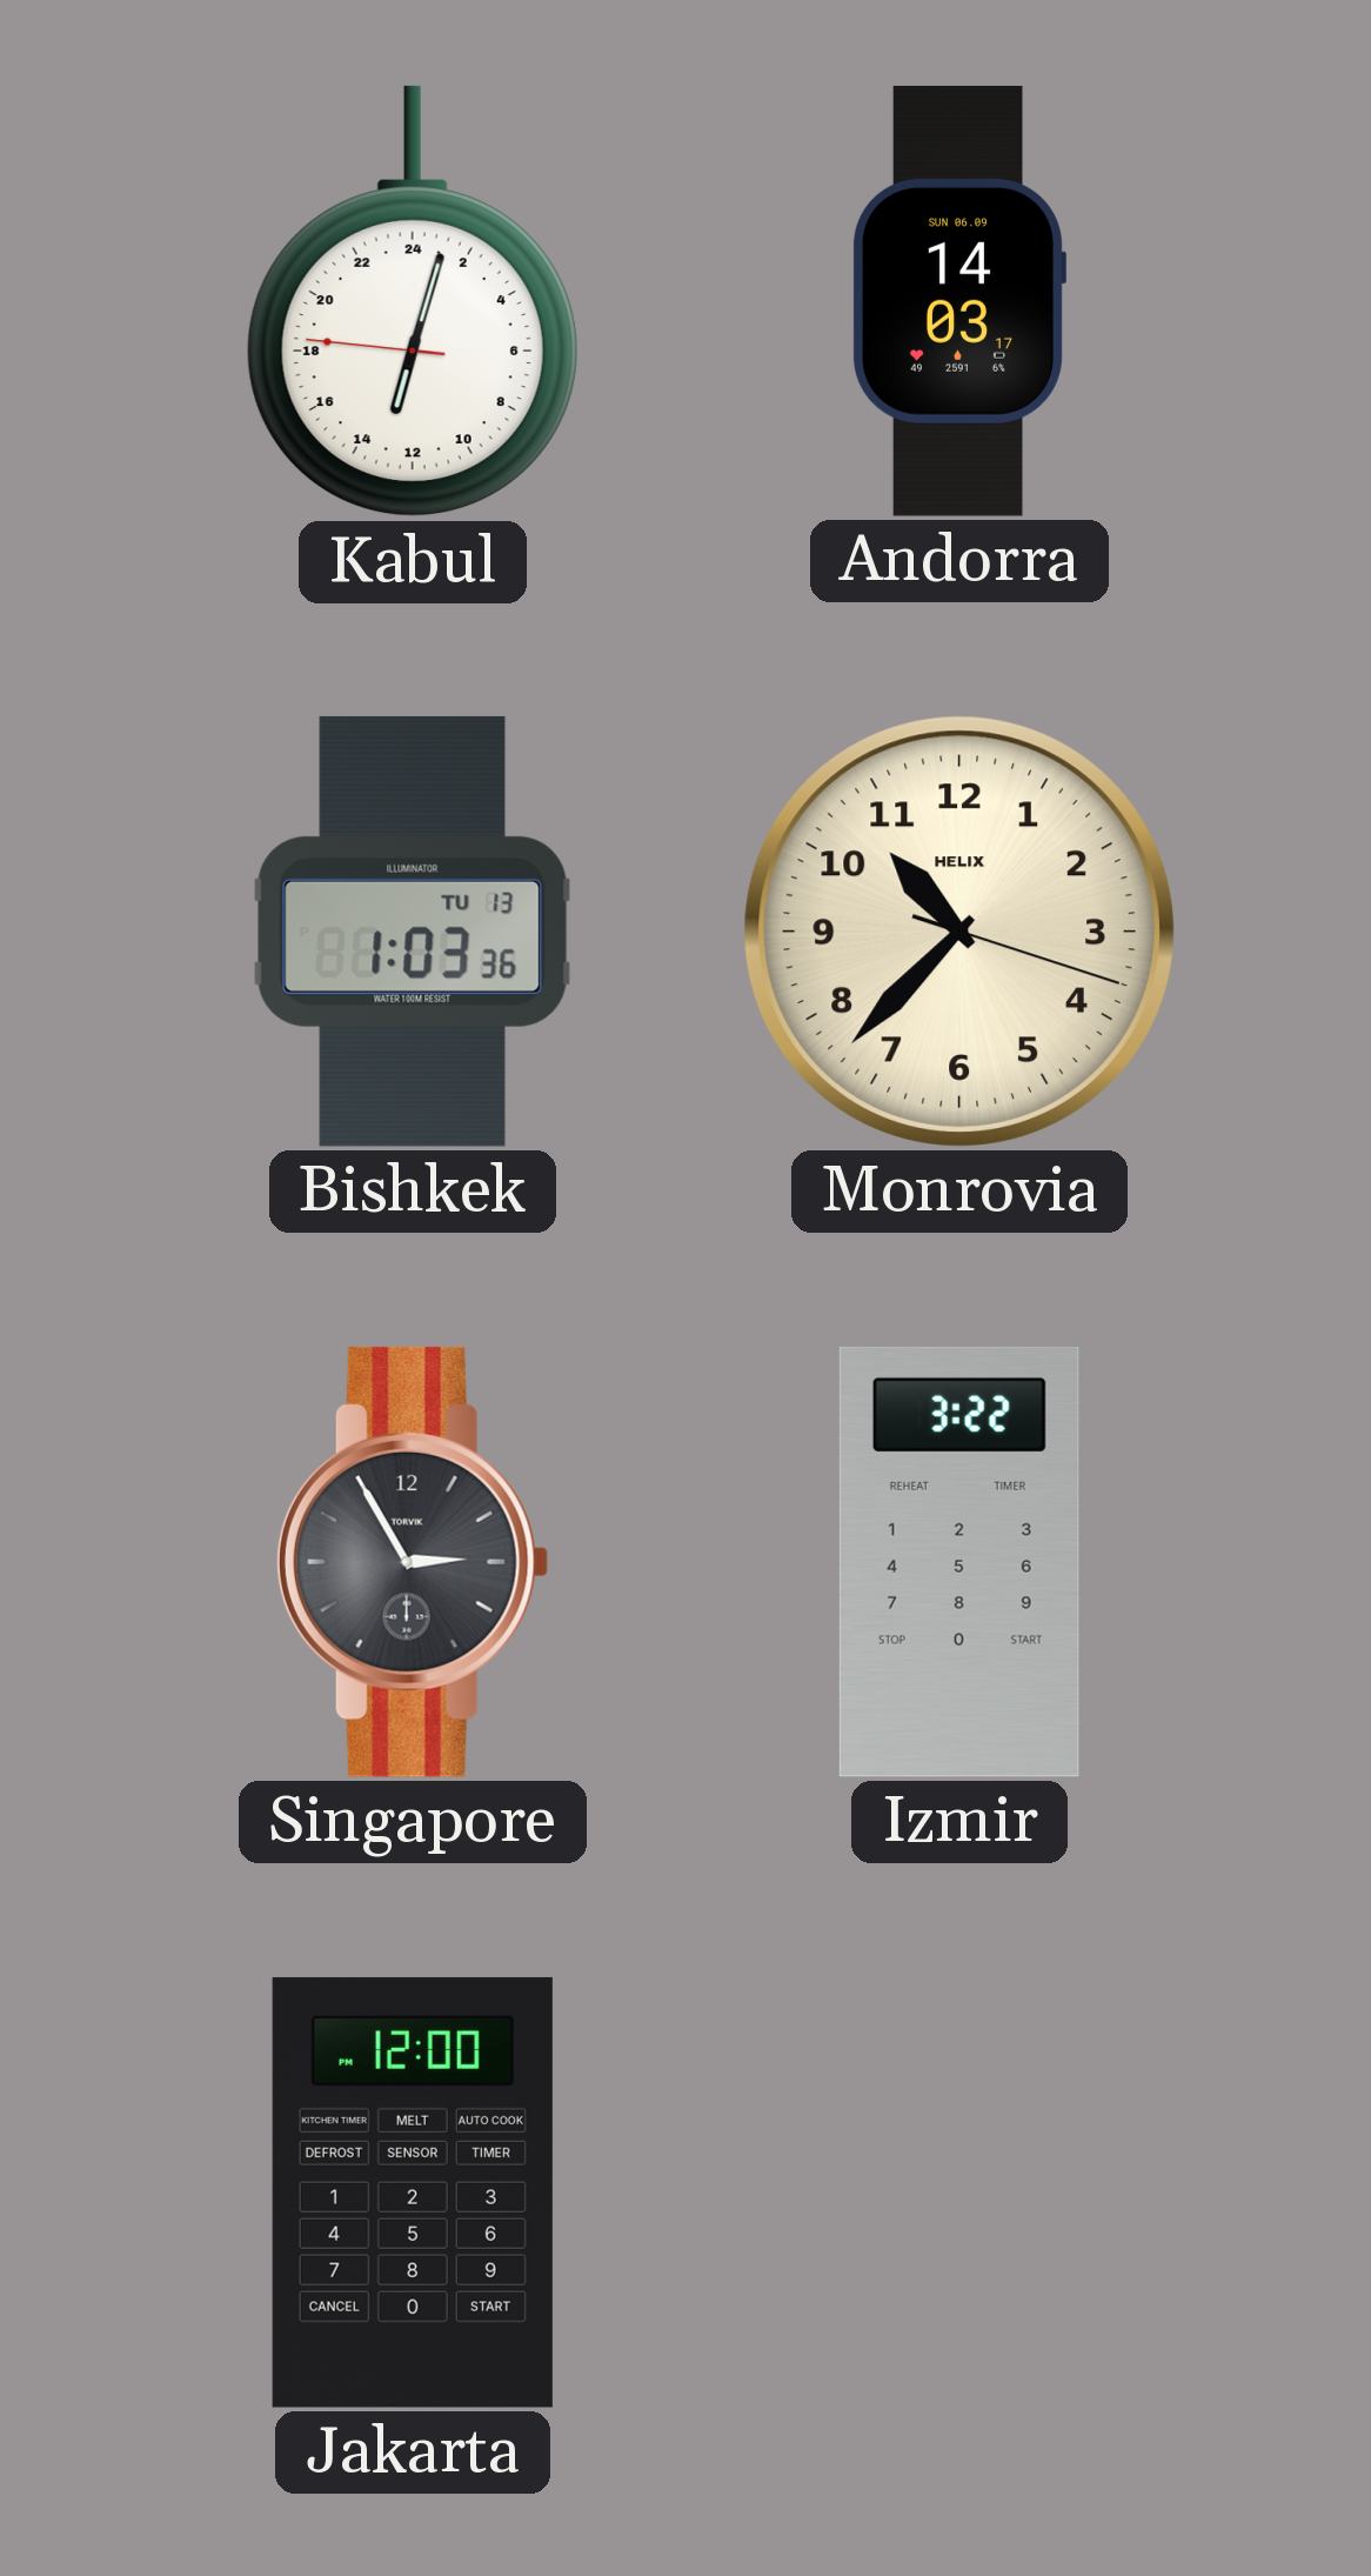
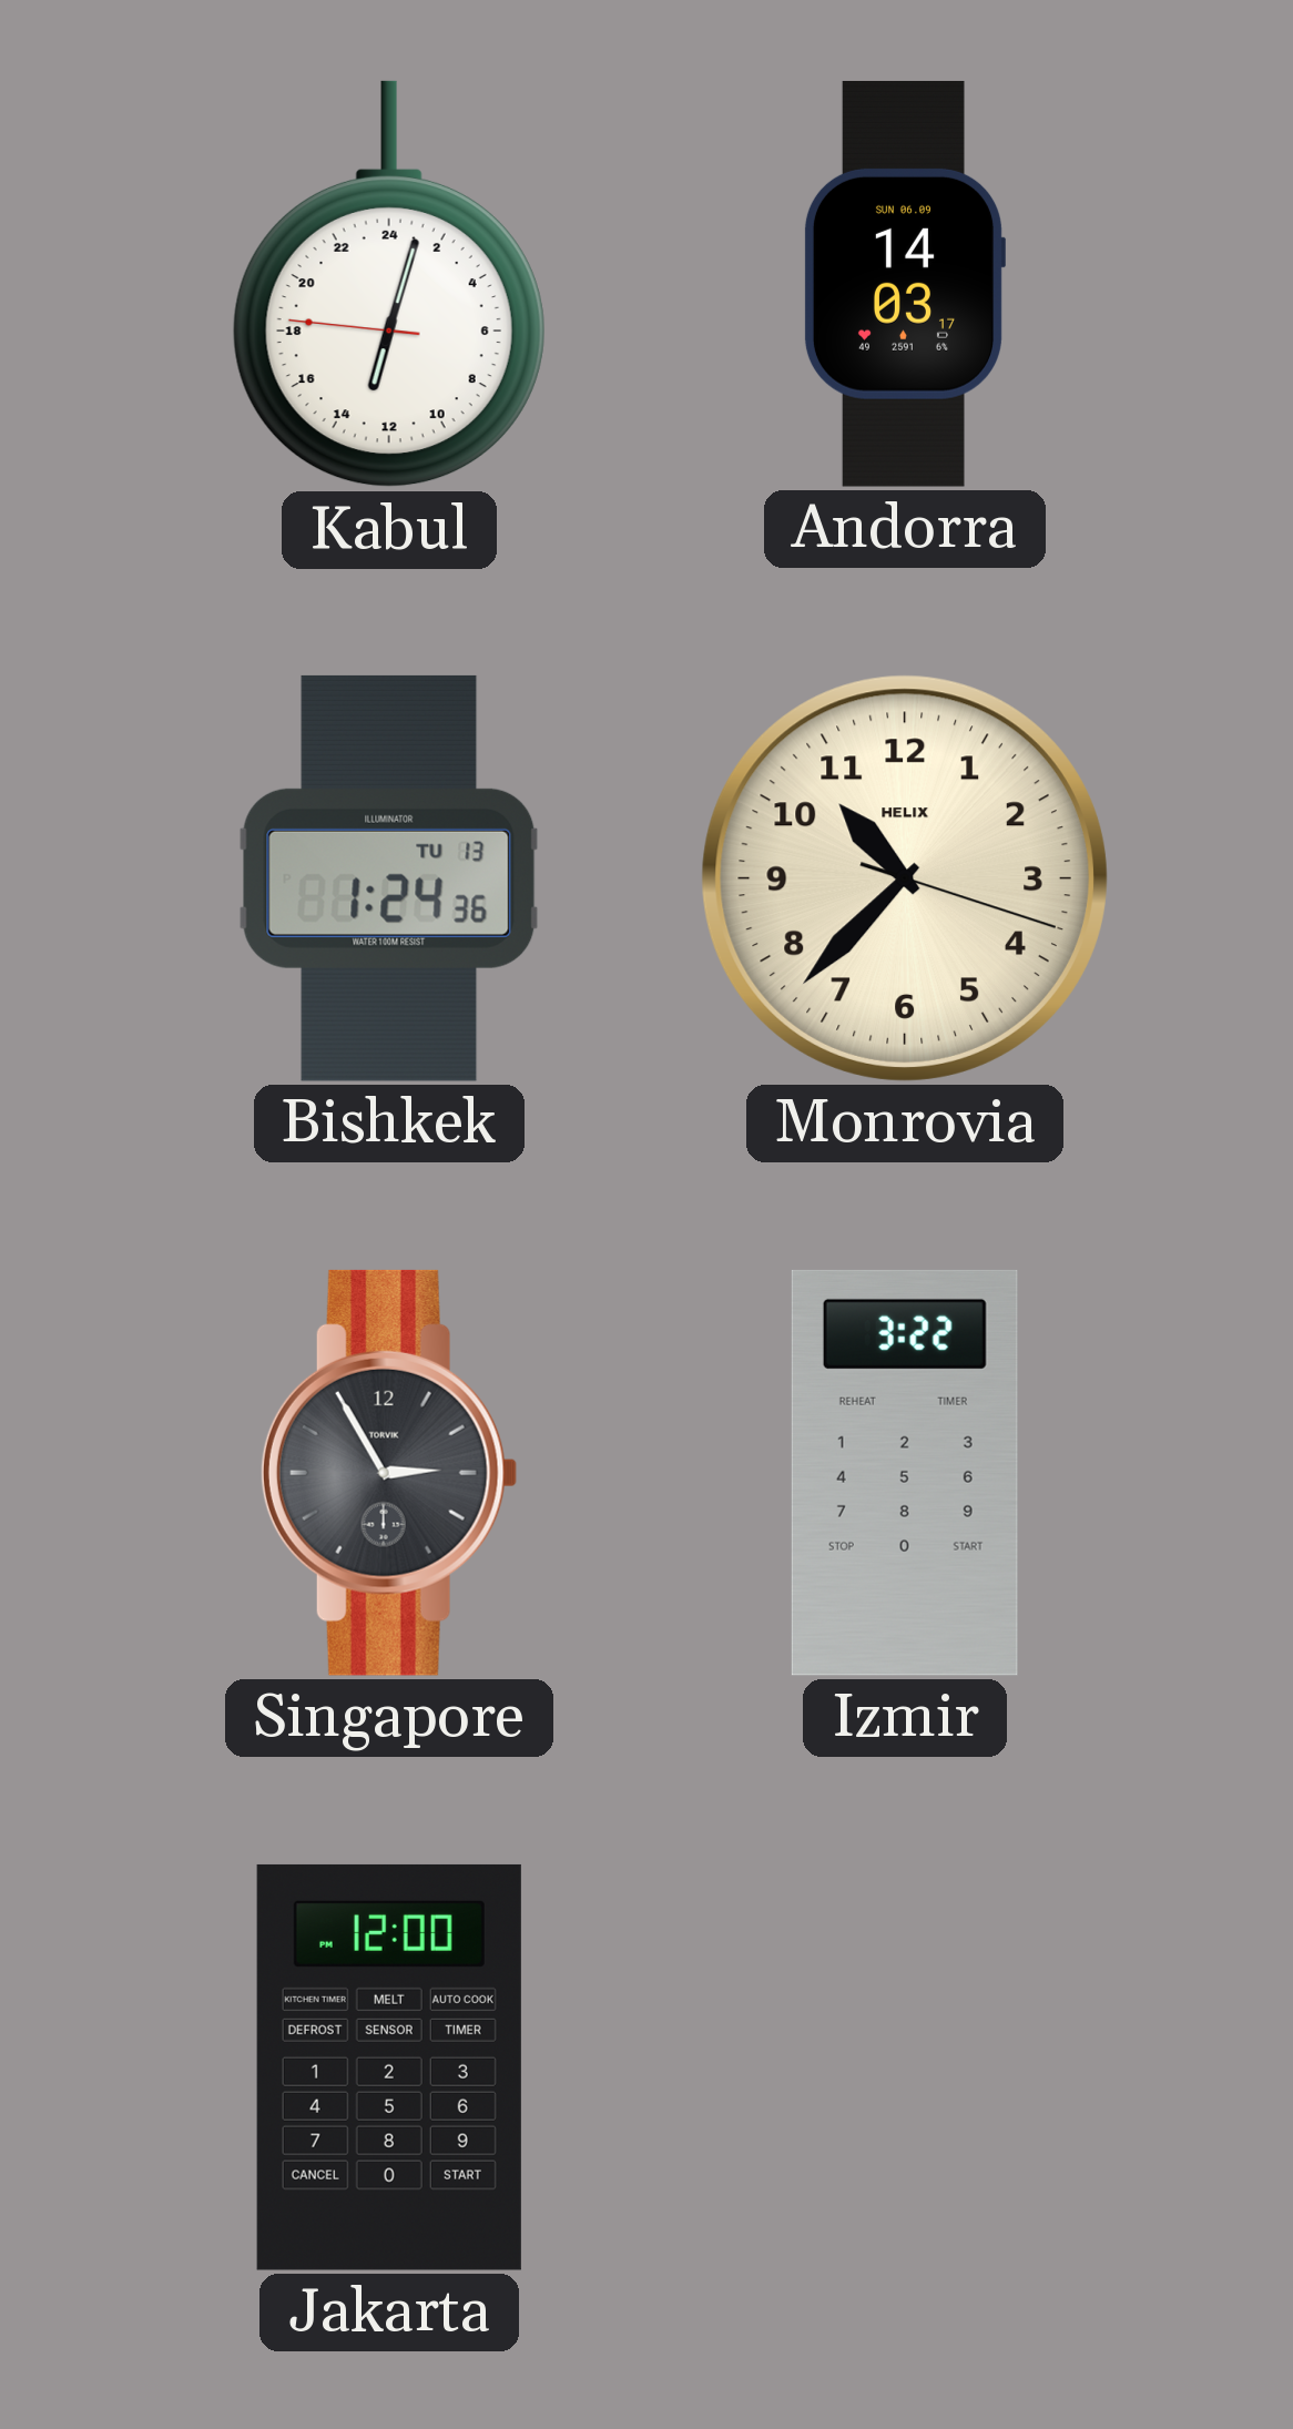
Bishkek: 1:03 -> 1:24
